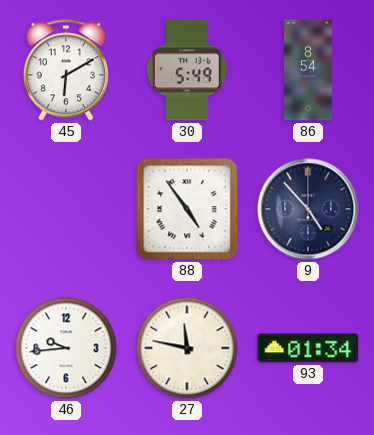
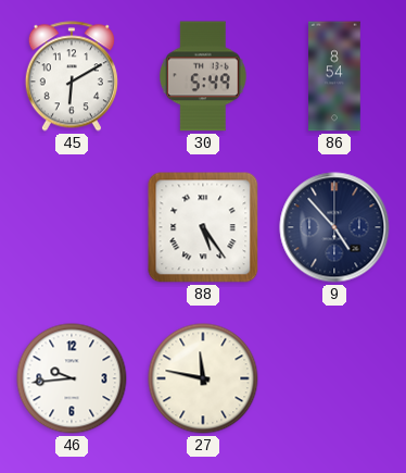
88: 4:54 -> 5:24
93: 01:34 -> none
